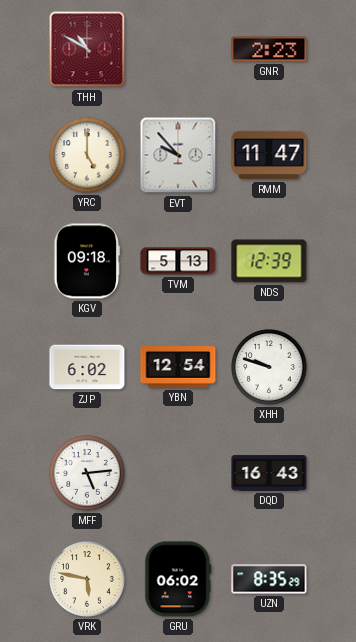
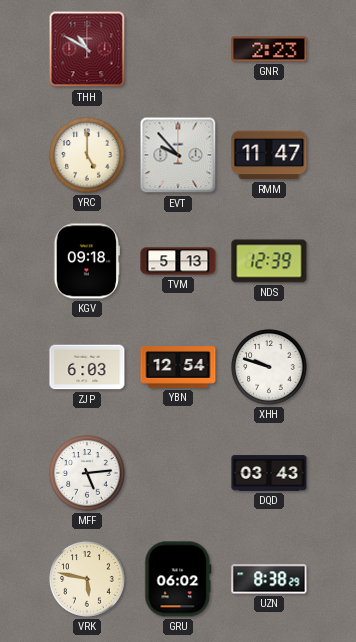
ZJP: 6:02 -> 6:03
DQD: 16:43 -> 03:43
UZN: 8:35 -> 8:38
